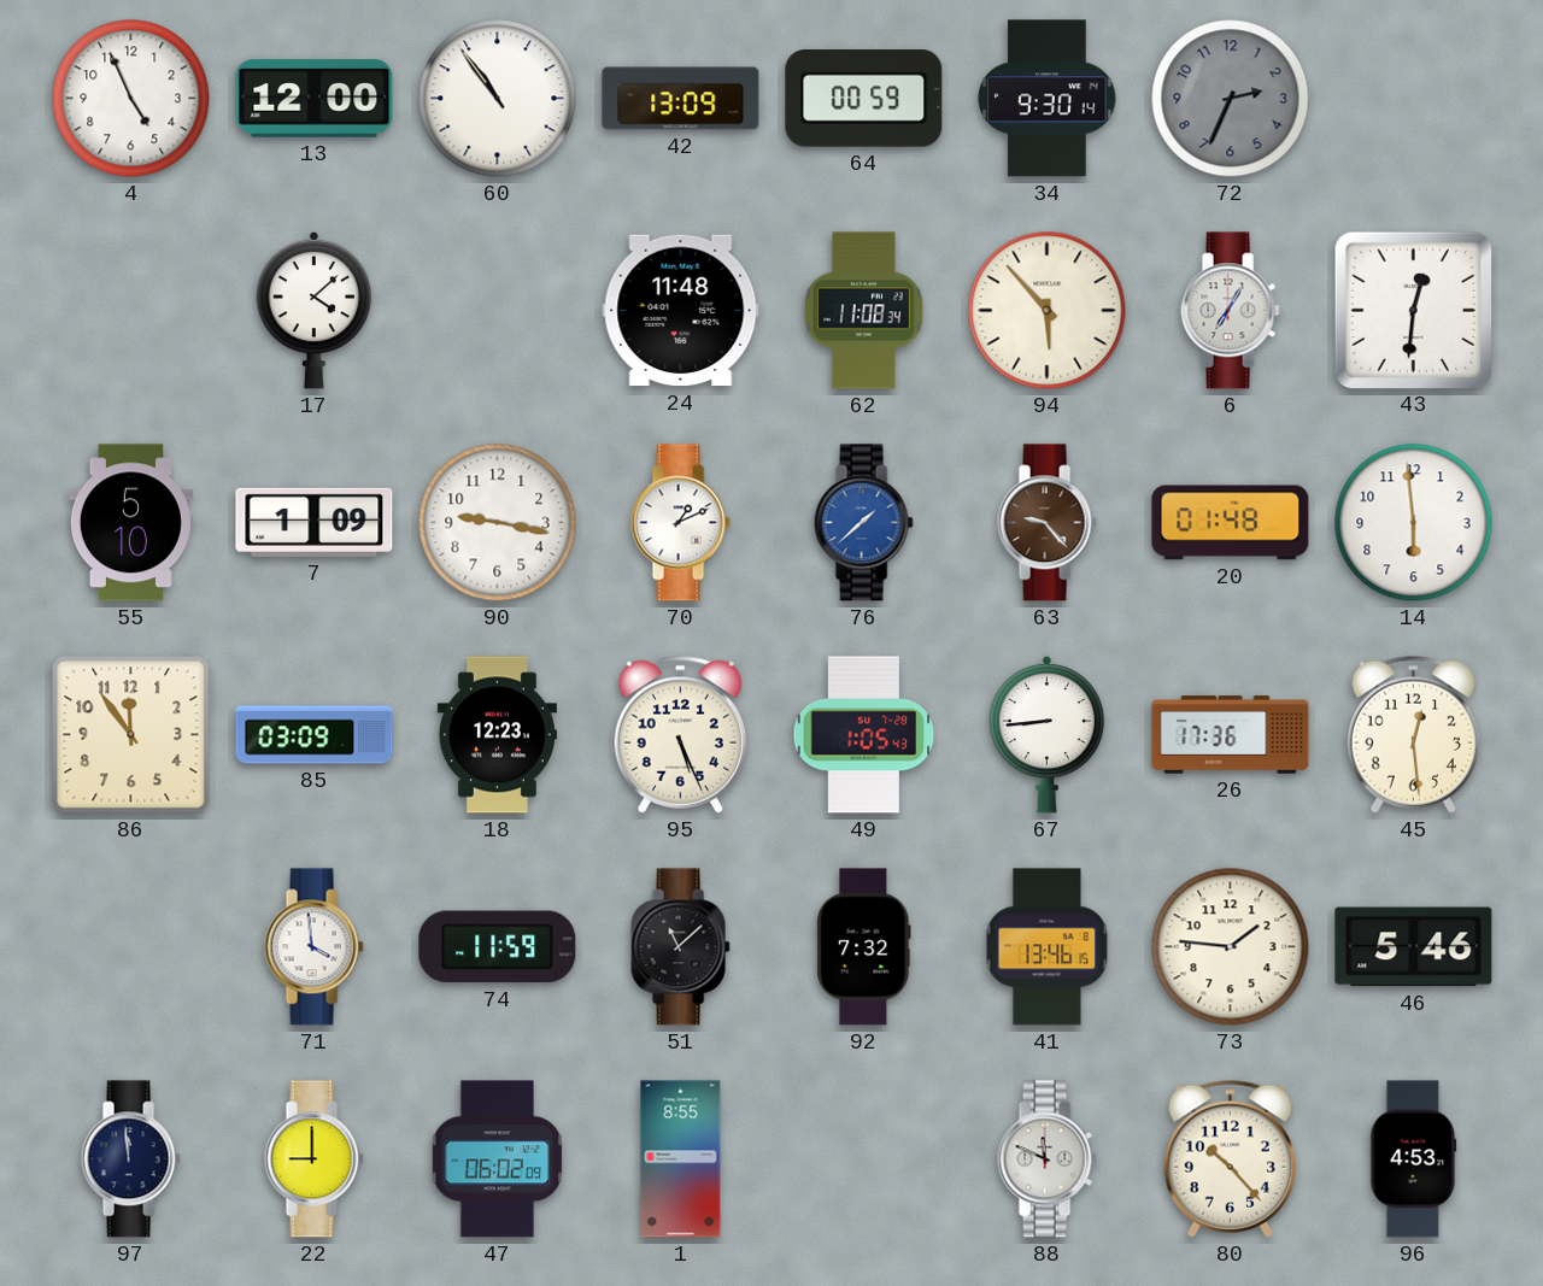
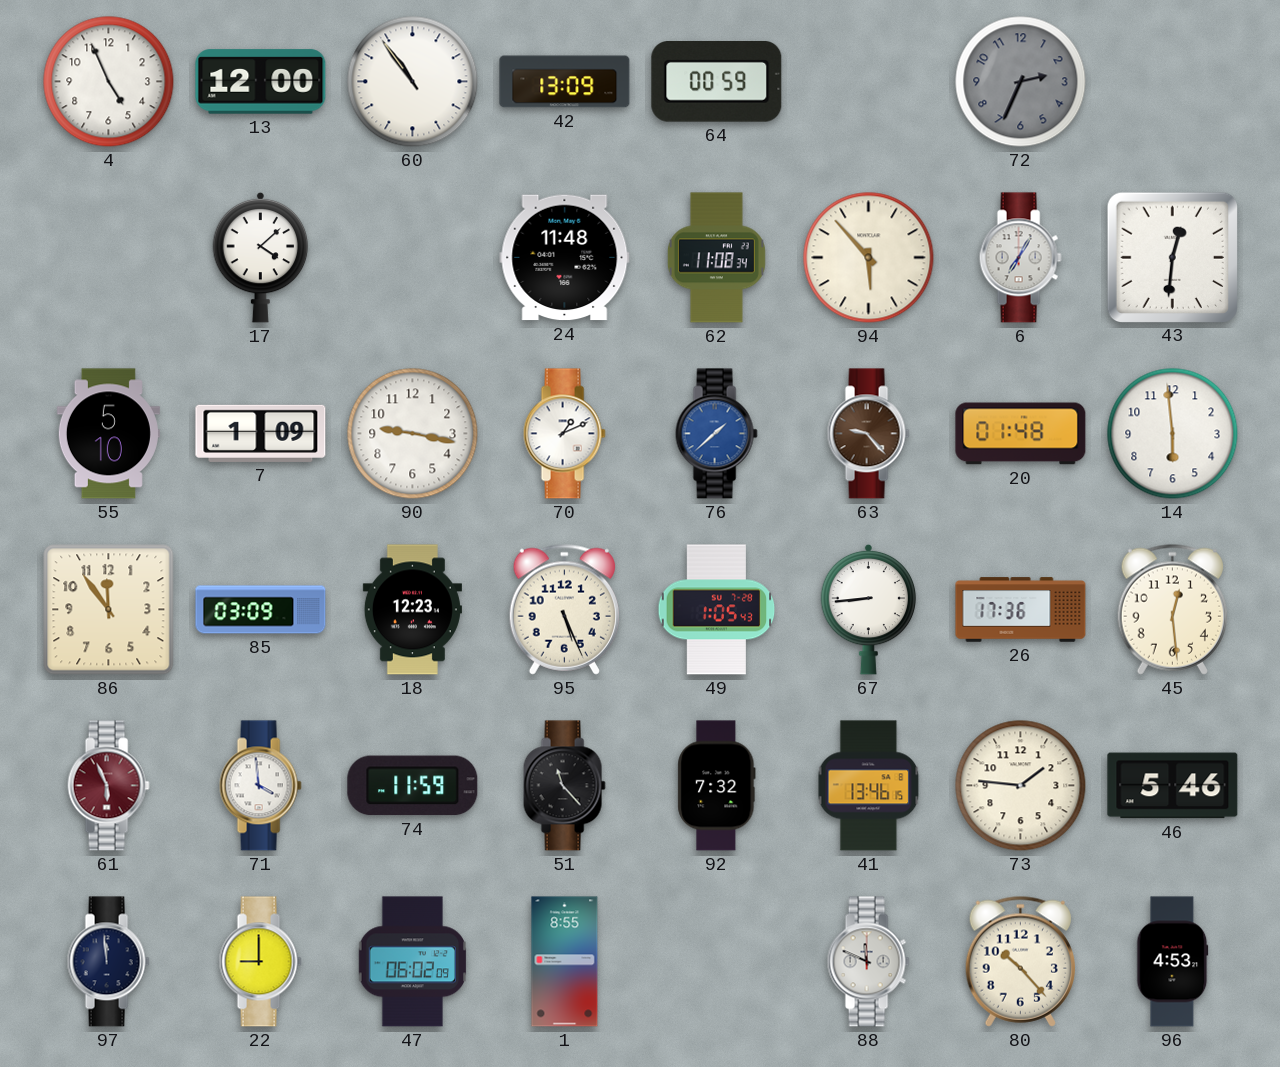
34: 9:30 -> none
61: none -> 5:56
51: 11:08 -> 11:23
